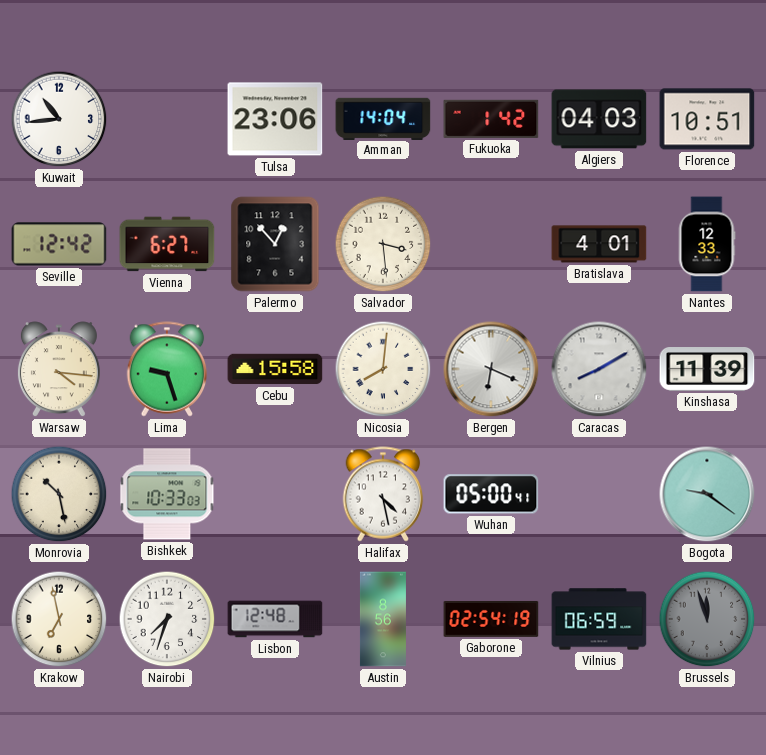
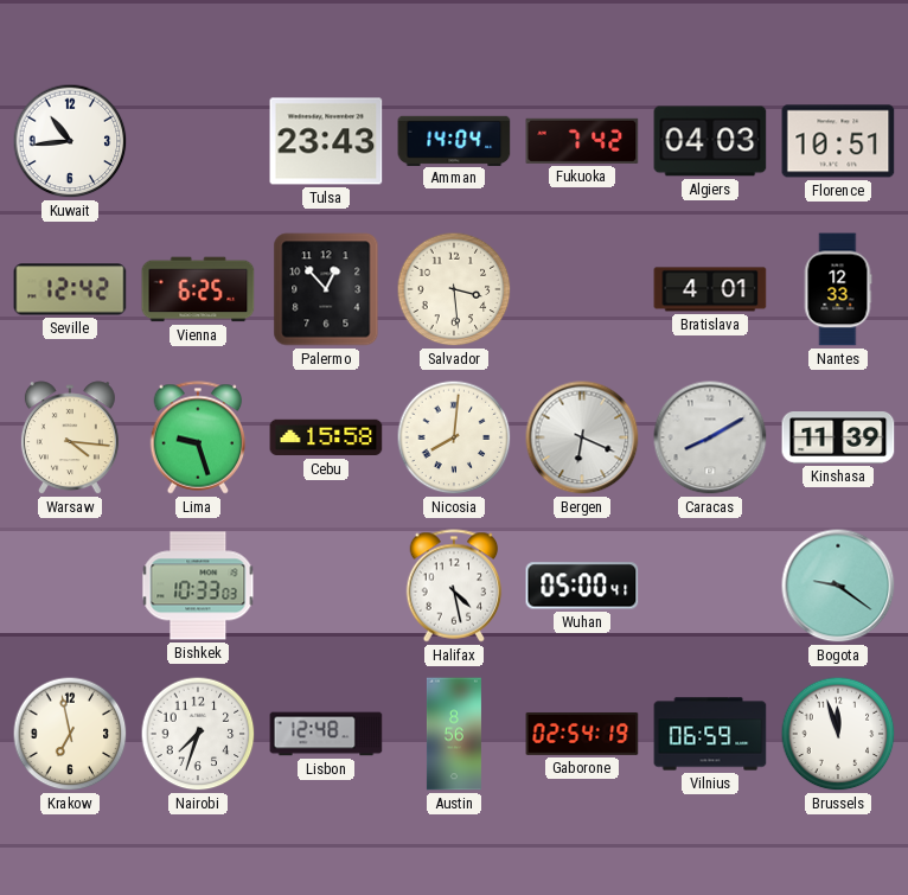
Tulsa: 23:06 -> 23:43
Fukuoka: 1:42 -> 7:42
Vienna: 6:27 -> 6:25
Monrovia: 10:28 -> none
Brussels dial: grey -> white
